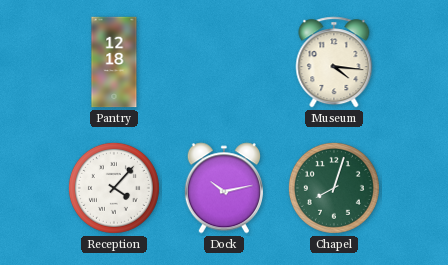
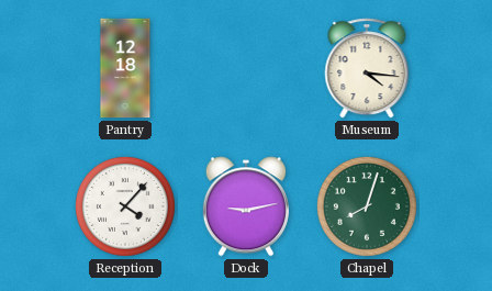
Dock: 10:13 -> 9:13
